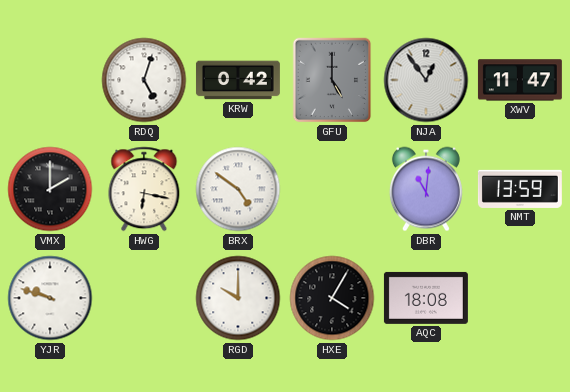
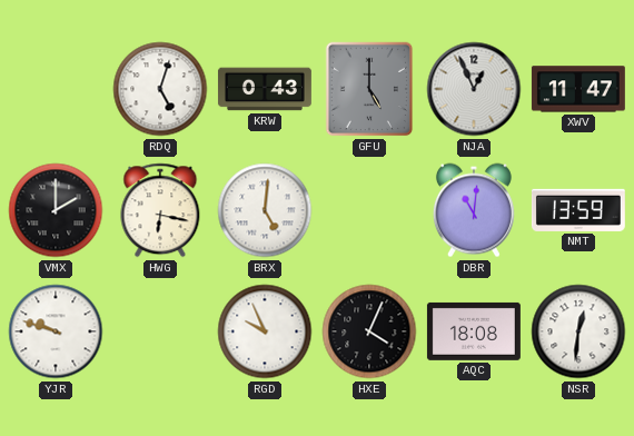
KRW: 0:42 -> 0:43
NJA: 12:54 -> 12:56
BRX: 4:51 -> 5:01
RGD: 10:00 -> 9:56
HXE: 4:05 -> 4:04
NSR: none -> 12:31
